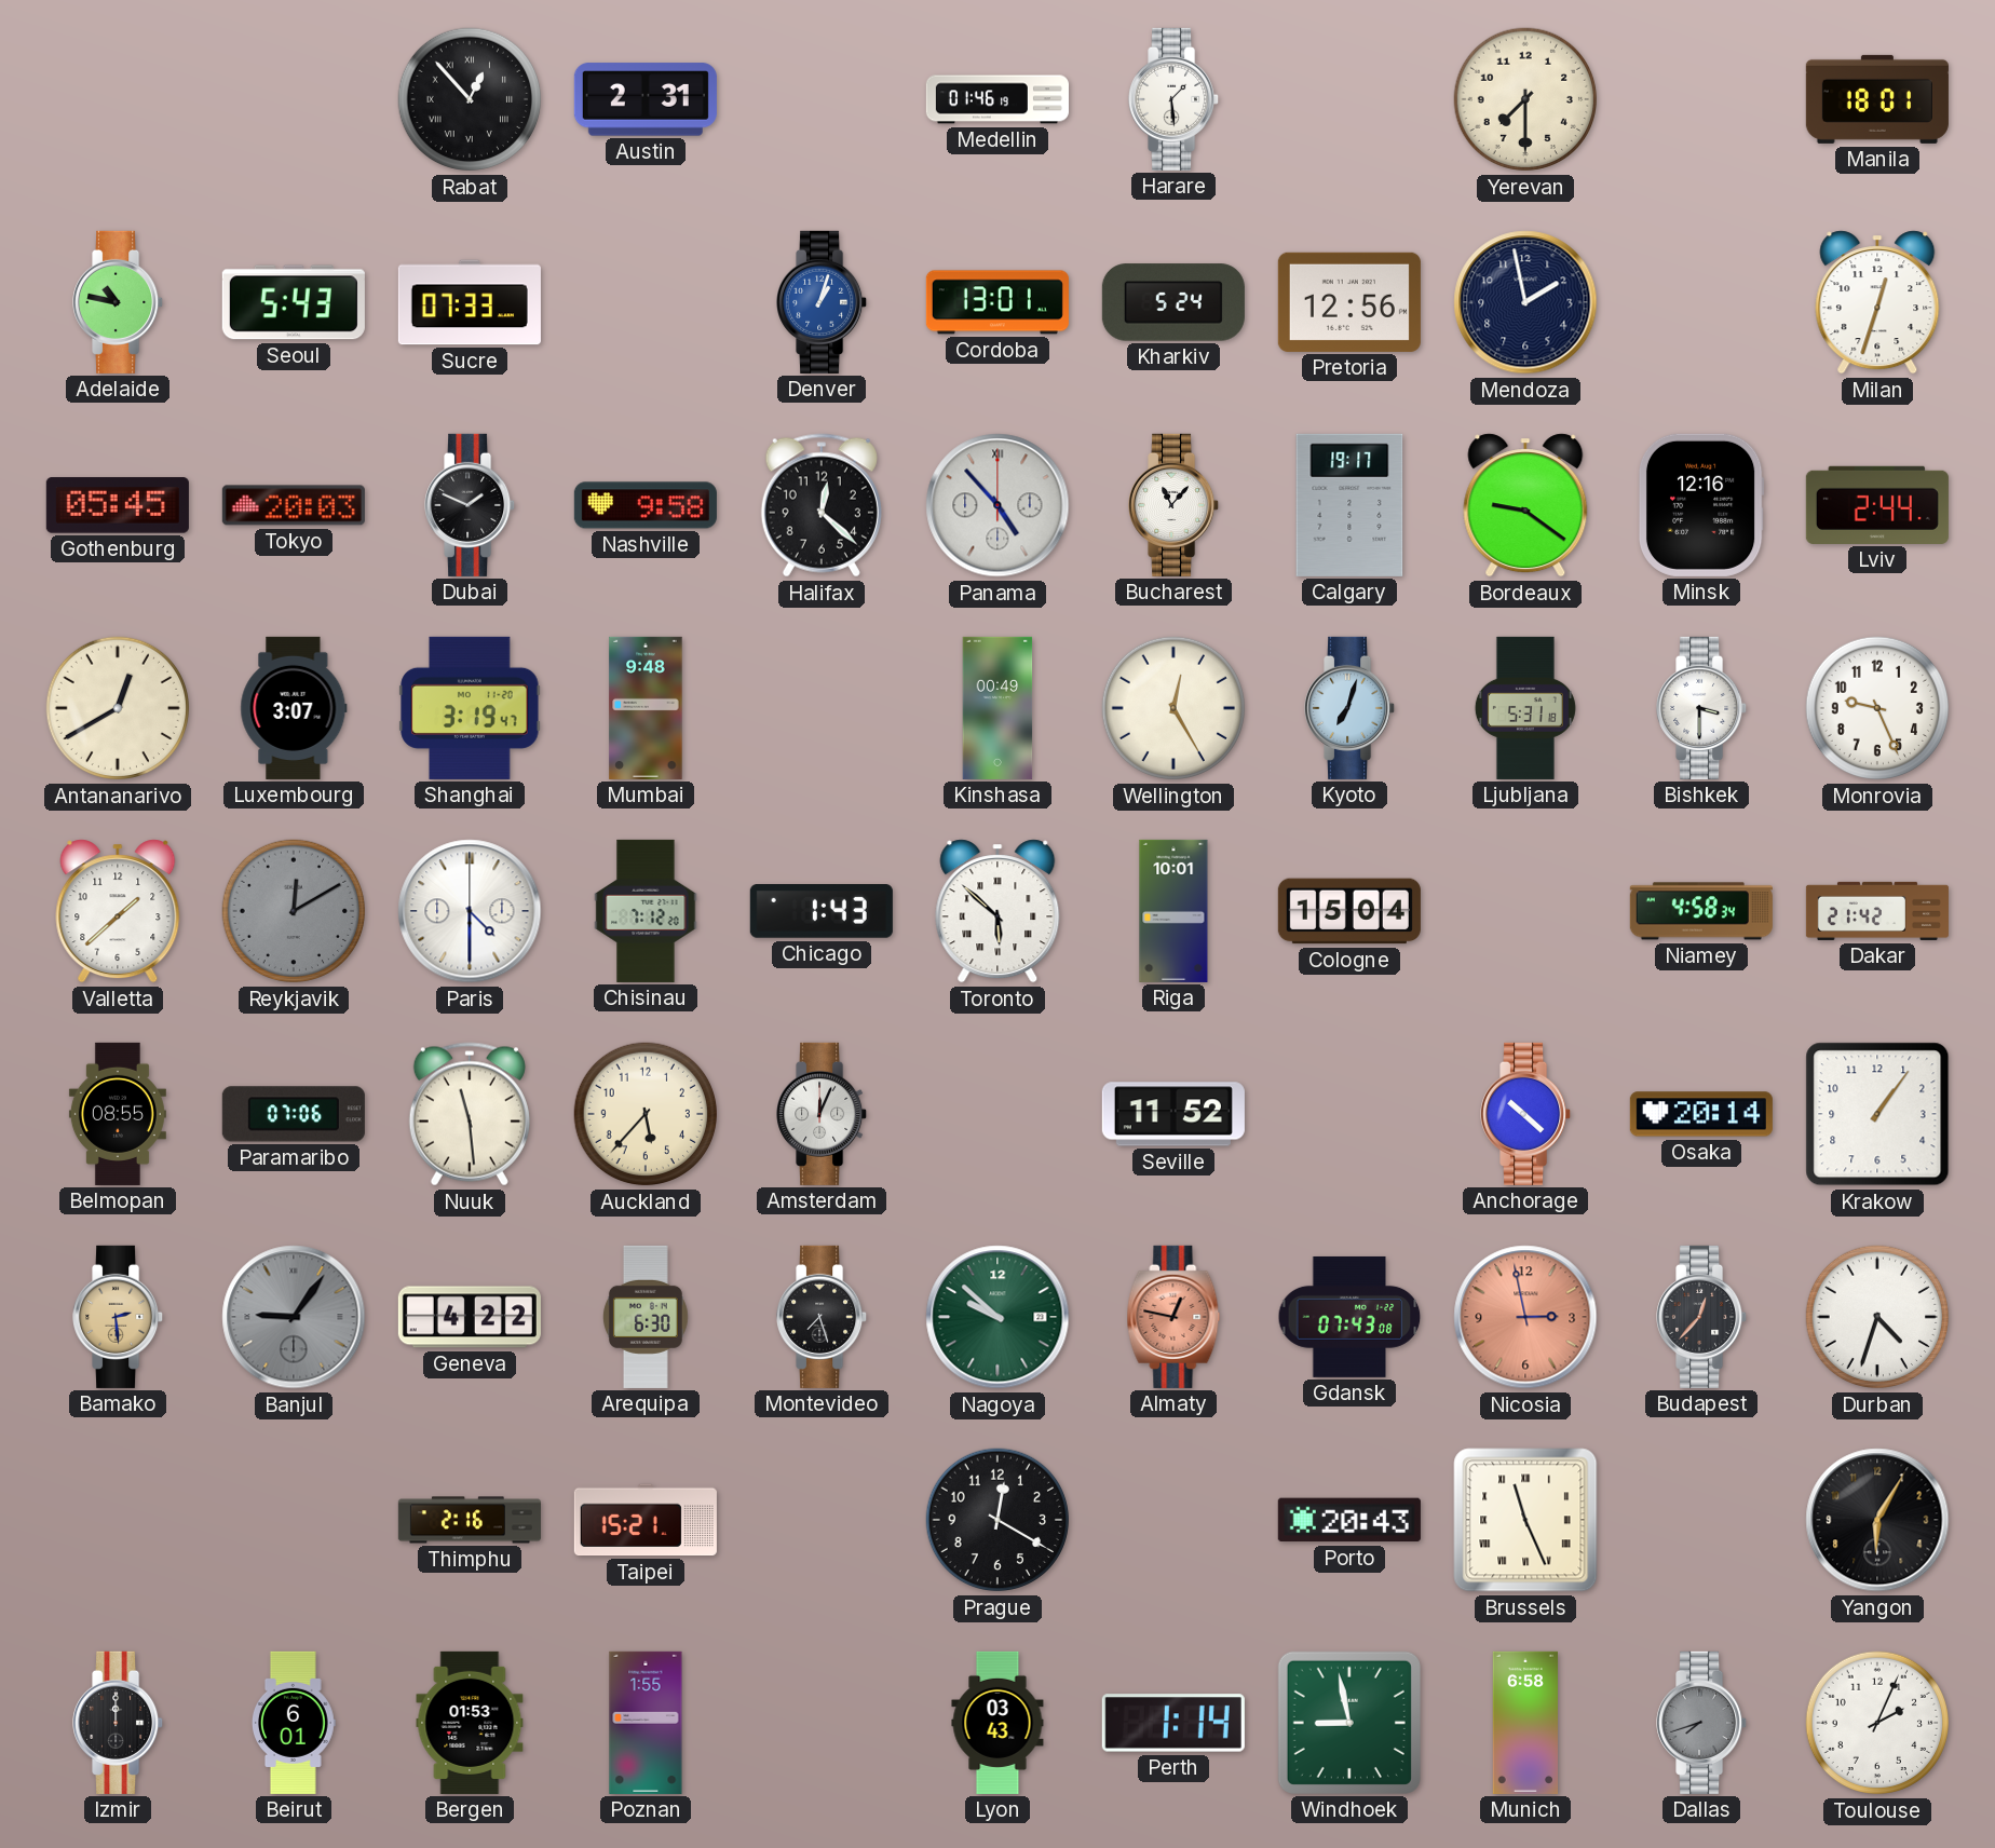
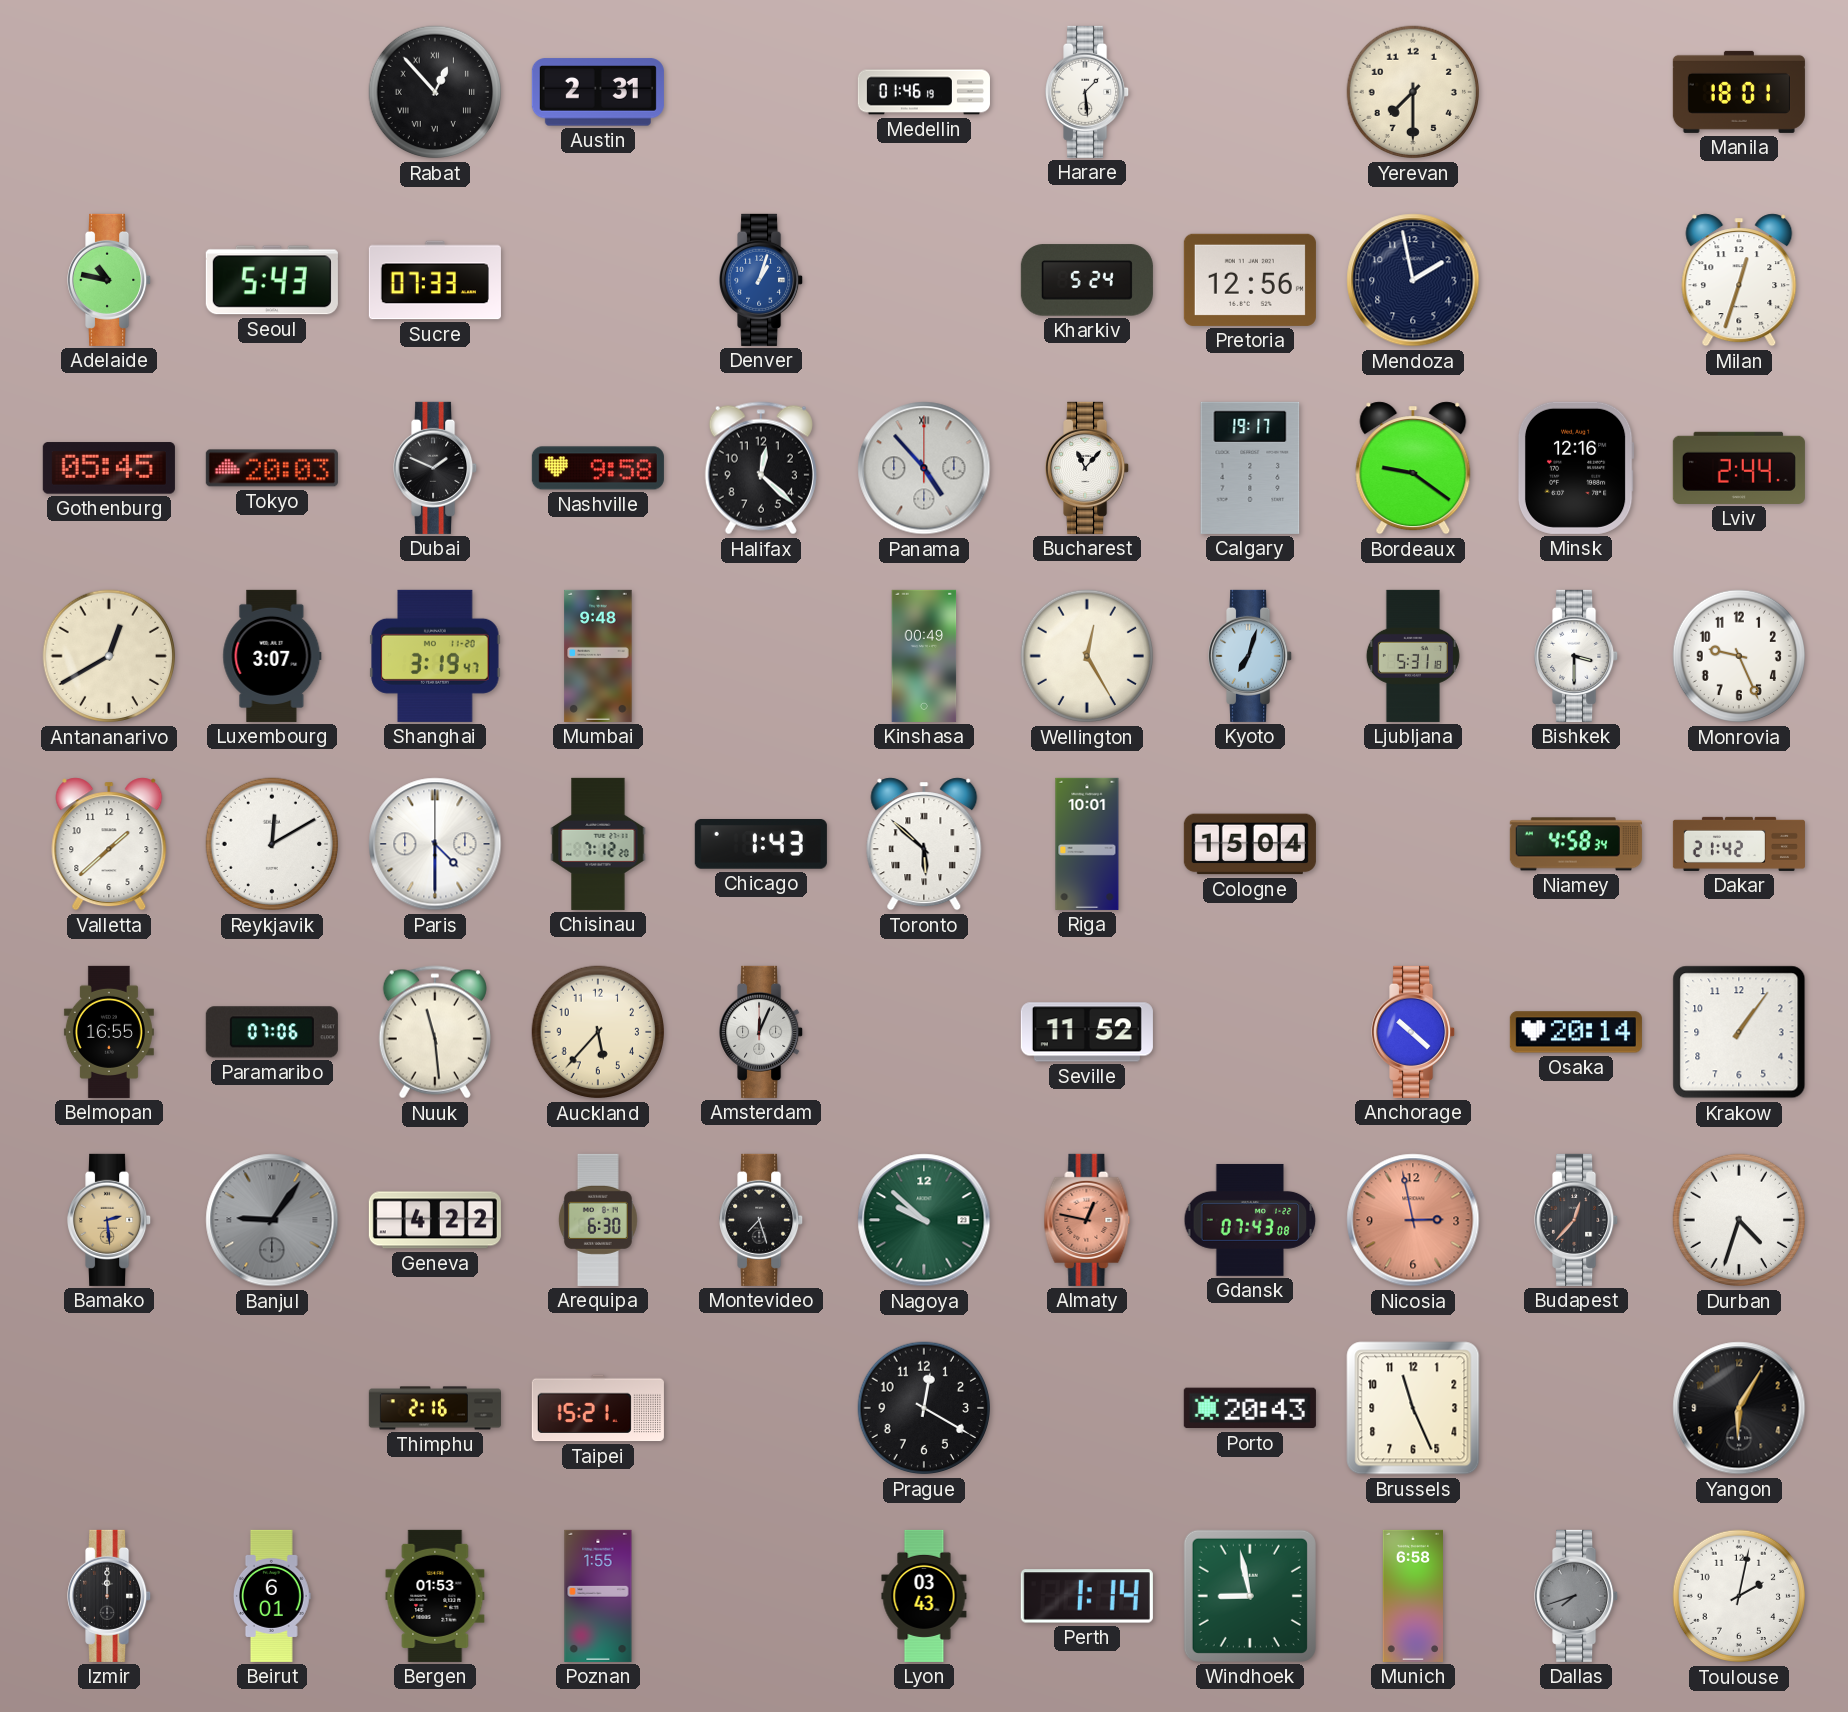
Cordoba: 13:01 -> none
Reykjavik dial: grey -> white
Belmopan: 08:55 -> 16:55
Brussels numerals: Roman -> Arabic
Toulouse: 2:04 -> 2:02
